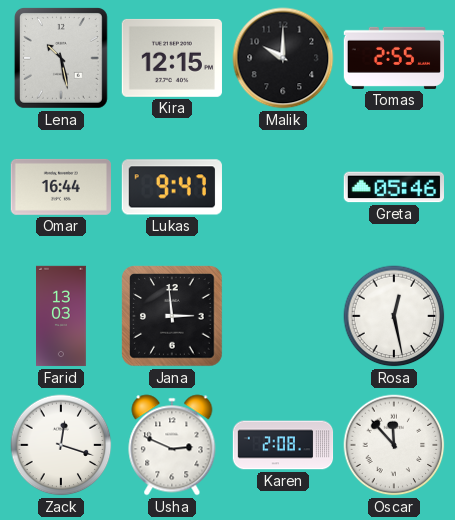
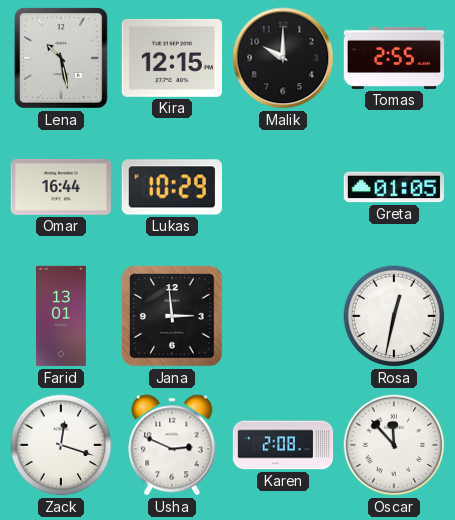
Lukas: 9:47 -> 10:29
Greta: 05:46 -> 01:05
Farid: 13:03 -> 13:01
Rosa: 12:28 -> 12:32
